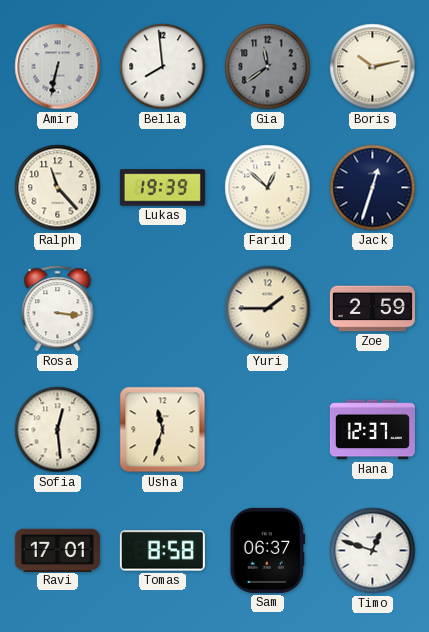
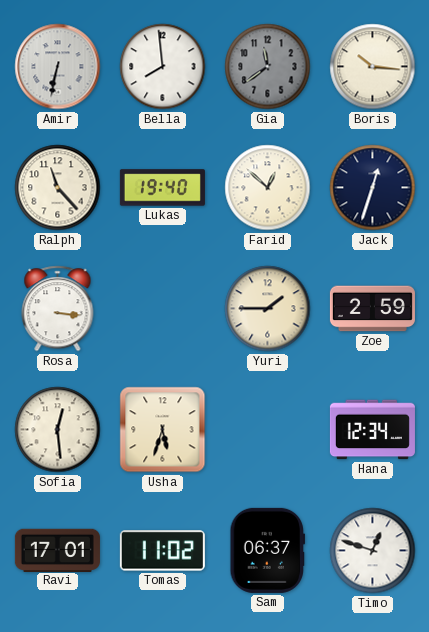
Boris: 10:13 -> 10:16
Lukas: 19:39 -> 19:40
Usha: 11:33 -> 5:33
Hana: 12:37 -> 12:34
Tomas: 8:58 -> 11:02
